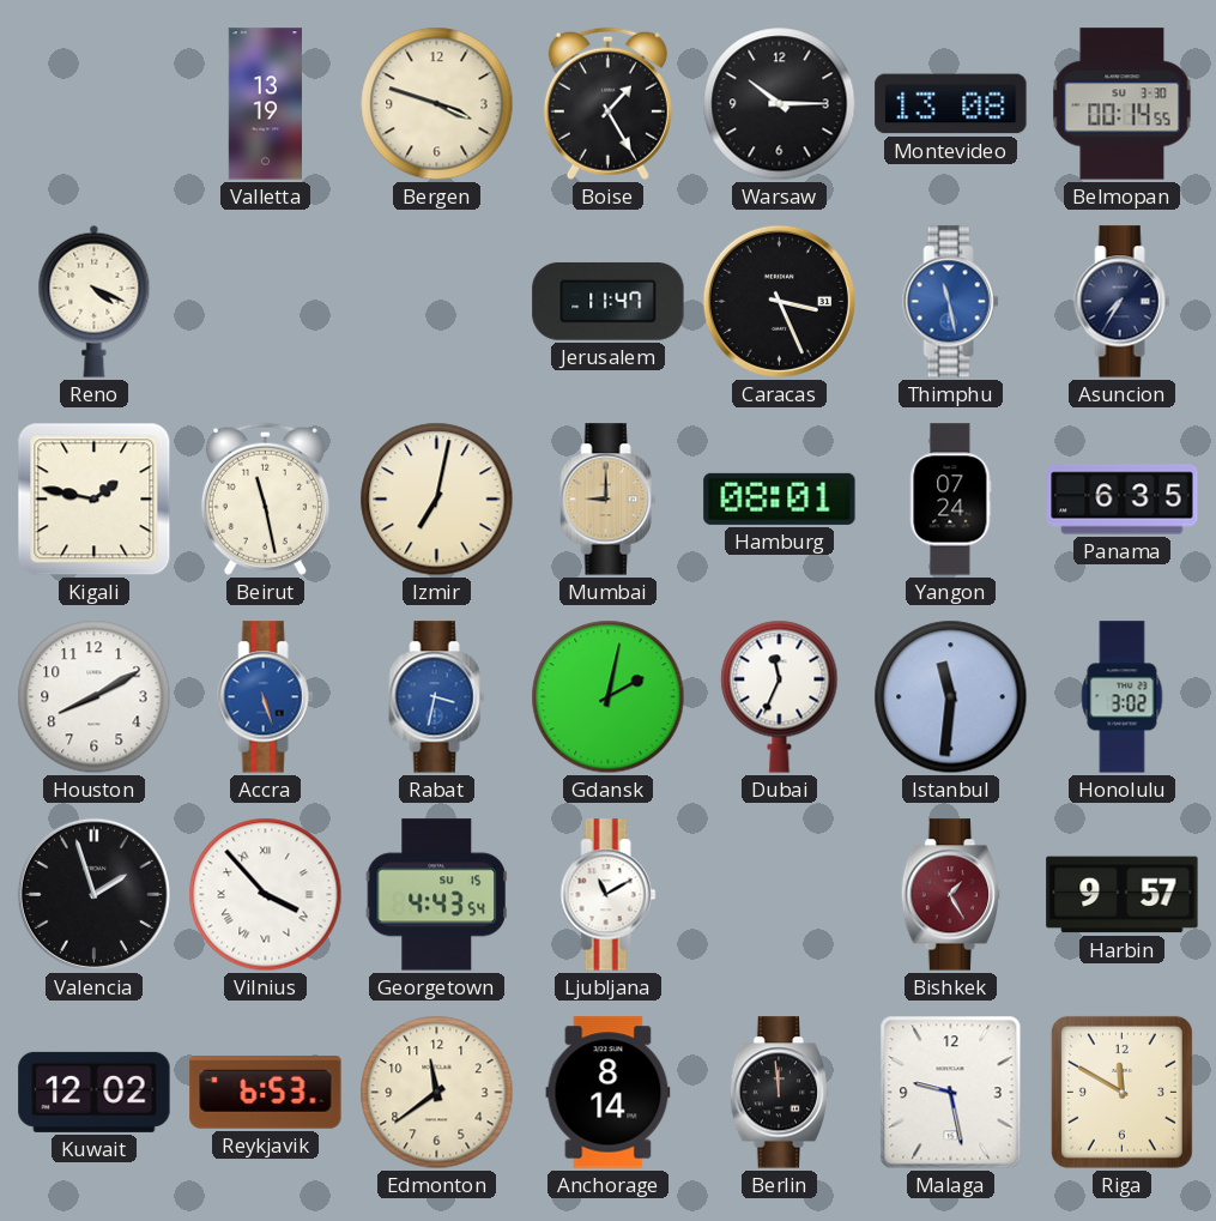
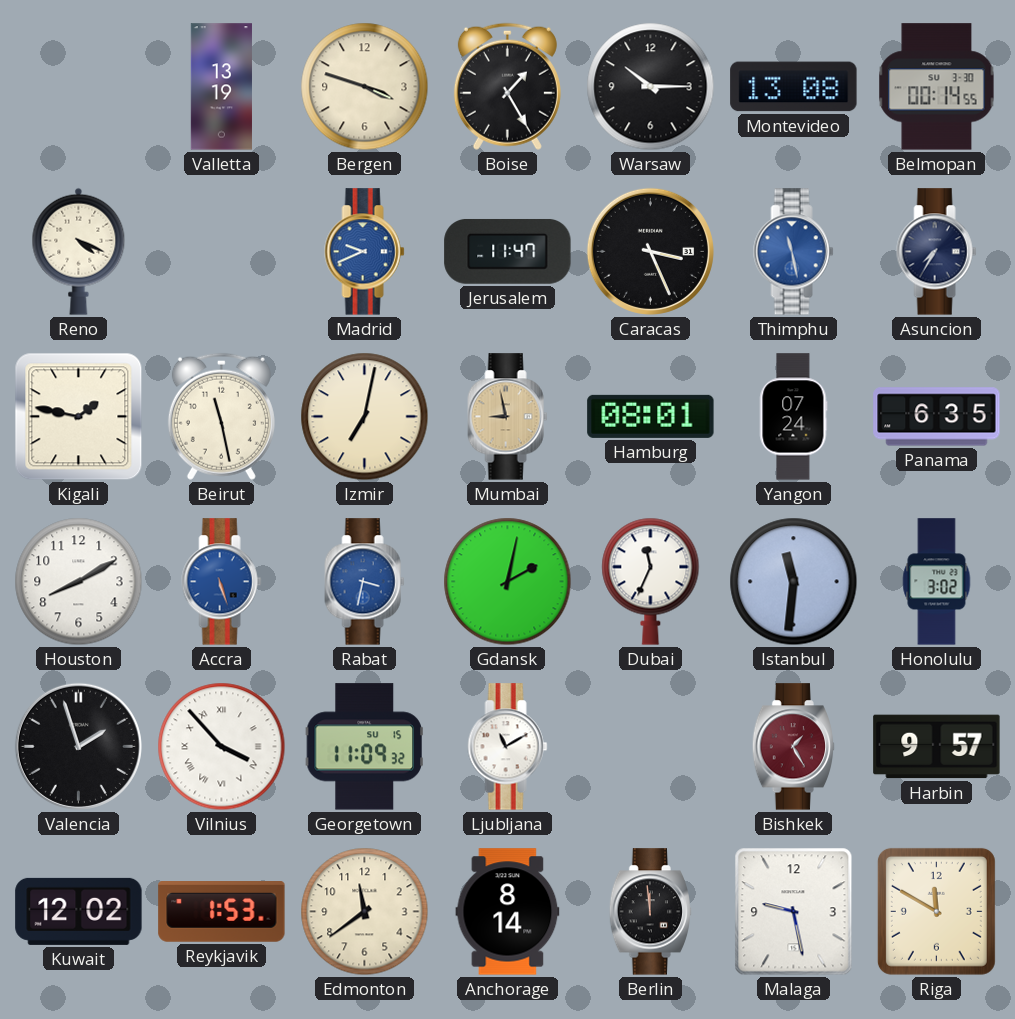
Madrid: none -> 9:41
Mumbai: 9:00 -> 8:58
Georgetown: 4:43 -> 11:09
Reykjavik: 6:53 -> 1:53
